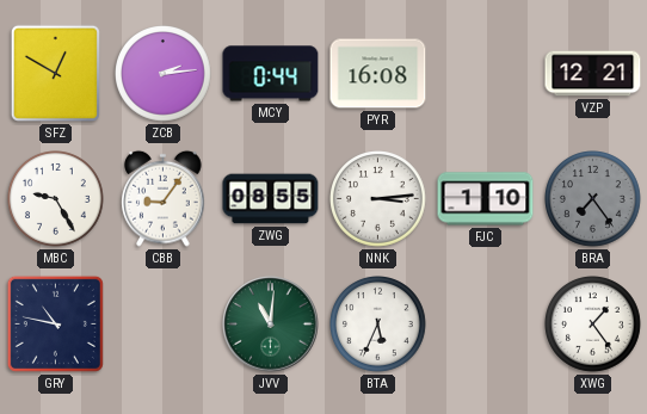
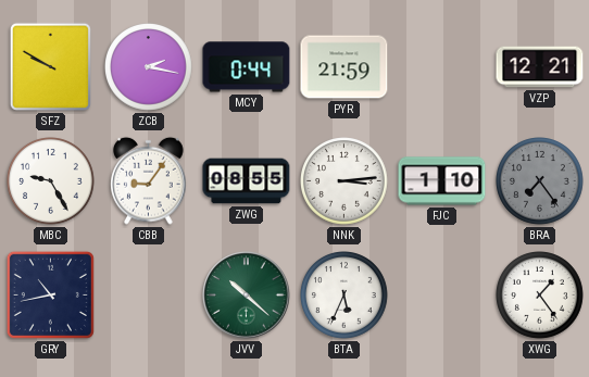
SFZ: 12:50 -> 9:50
ZCB: 2:14 -> 2:17
PYR: 16:08 -> 21:59
GRY: 10:47 -> 10:43
JVV: 11:01 -> 10:22
